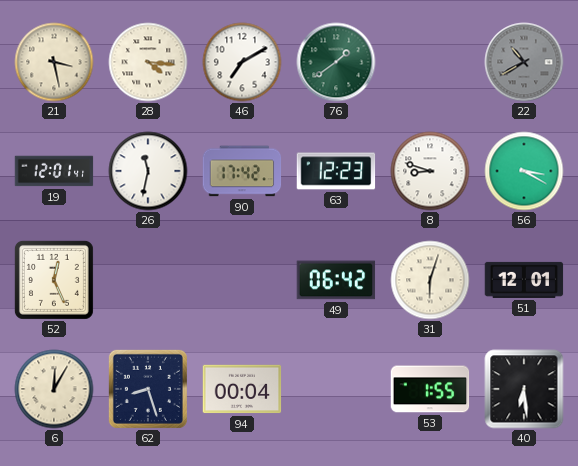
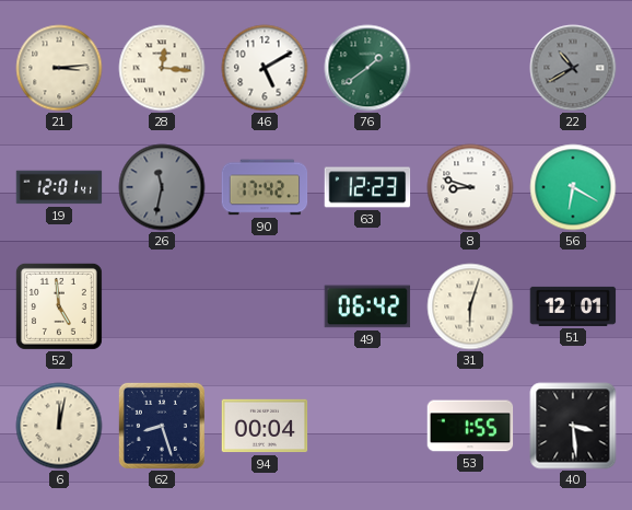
21: 3:28 -> 3:14
28: 4:16 -> 12:16
46: 7:10 -> 5:10
26 dial: white -> grey
56: 3:20 -> 6:20
52: 12:26 -> 4:59
6: 12:05 -> 12:02
40: 6:29 -> 3:29
